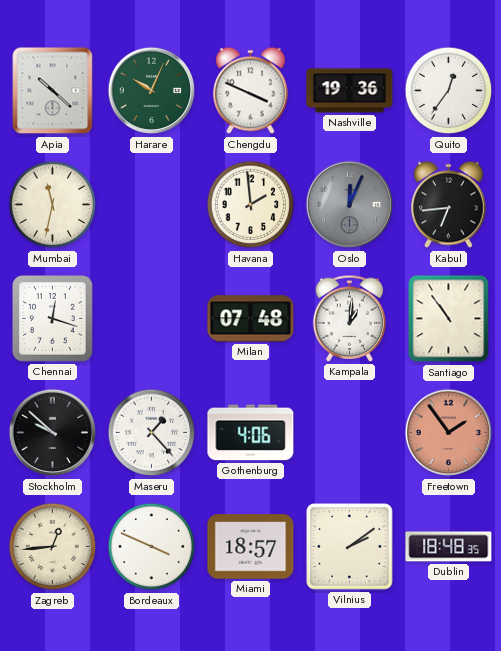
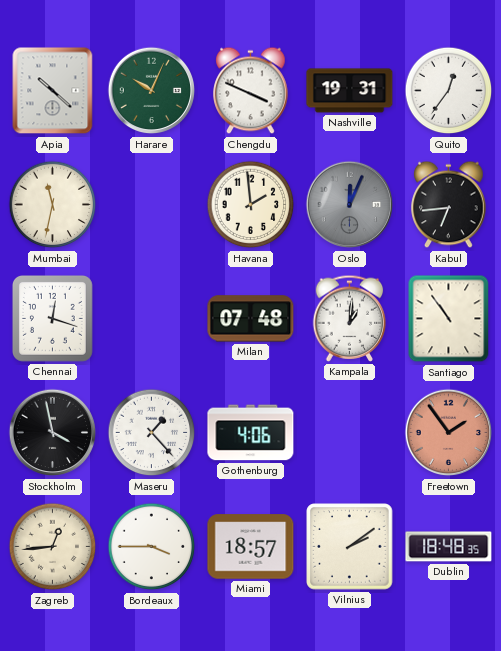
Nashville: 19:36 -> 19:31
Stockholm: 9:52 -> 3:58
Bordeaux: 3:49 -> 3:45
